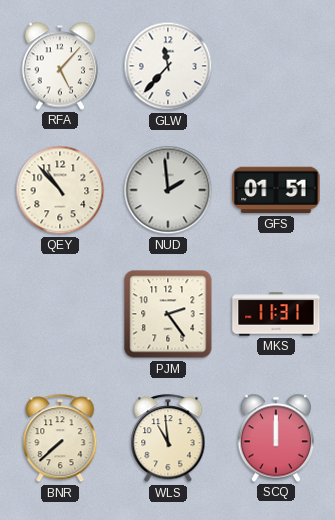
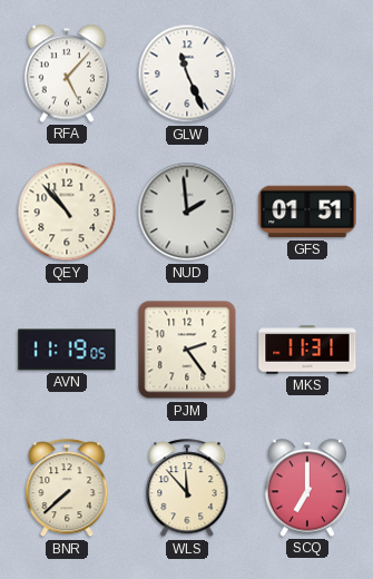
GLW: 11:37 -> 11:26
AVN: none -> 11:19
WLS: 10:59 -> 11:53
SCQ: 12:00 -> 7:00
